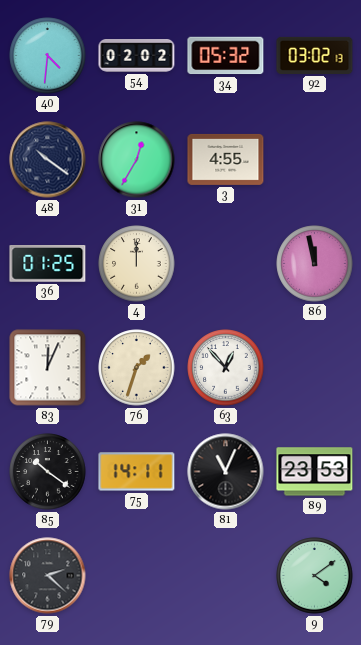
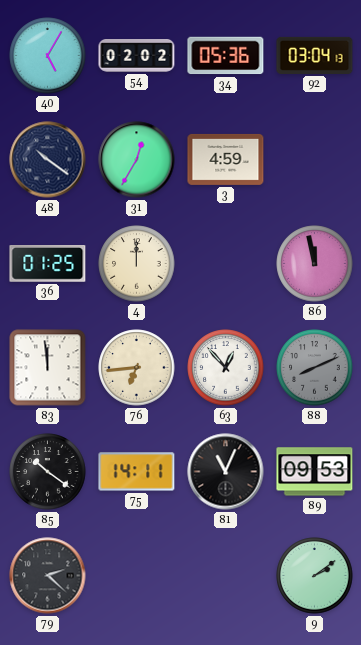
40: 4:31 -> 5:05
34: 05:32 -> 05:36
92: 03:02 -> 03:04
3: 4:55 -> 4:59
83: 12:04 -> 11:59
76: 1:33 -> 6:44
88: none -> 8:11
89: 23:53 -> 09:53
9: 4:09 -> 2:09
